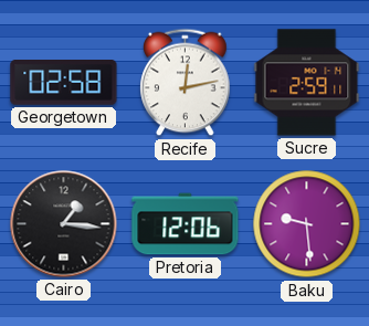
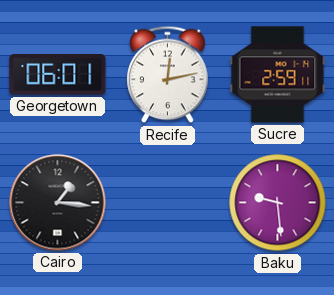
Georgetown: 02:58 -> 06:01
Pretoria: 12:06 -> none
